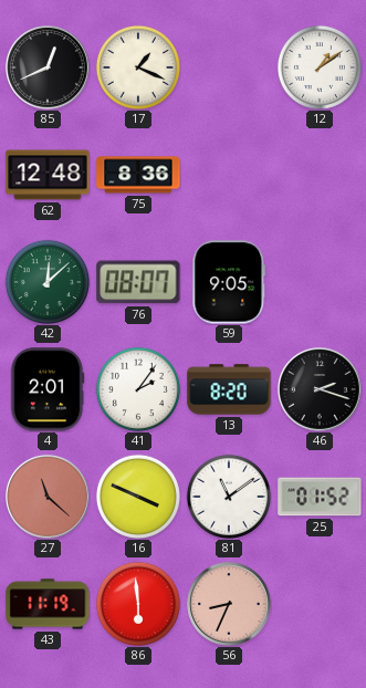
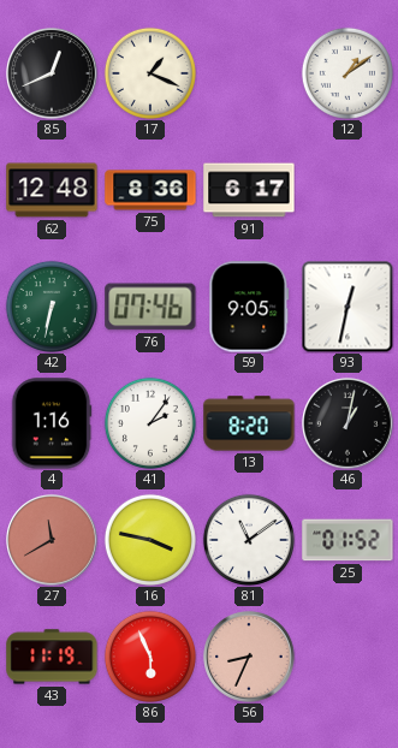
91: none -> 6:17
42: 12:08 -> 6:32
76: 08:07 -> 07:46
93: none -> 12:32
4: 2:01 -> 1:16
46: 2:18 -> 1:02
27: 11:22 -> 11:40
16: 3:49 -> 3:47
86: 5:59 -> 5:56
